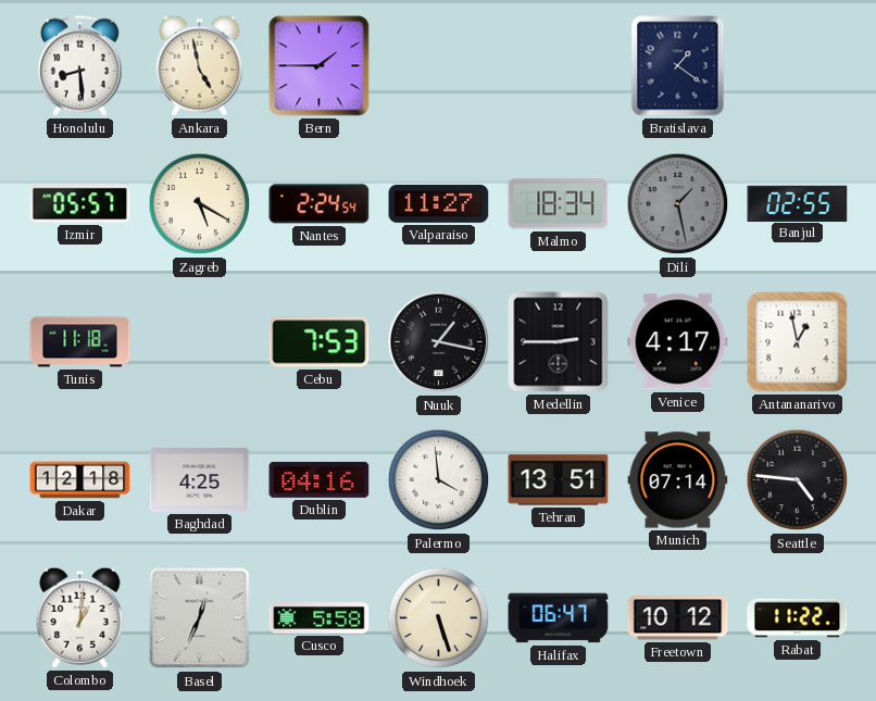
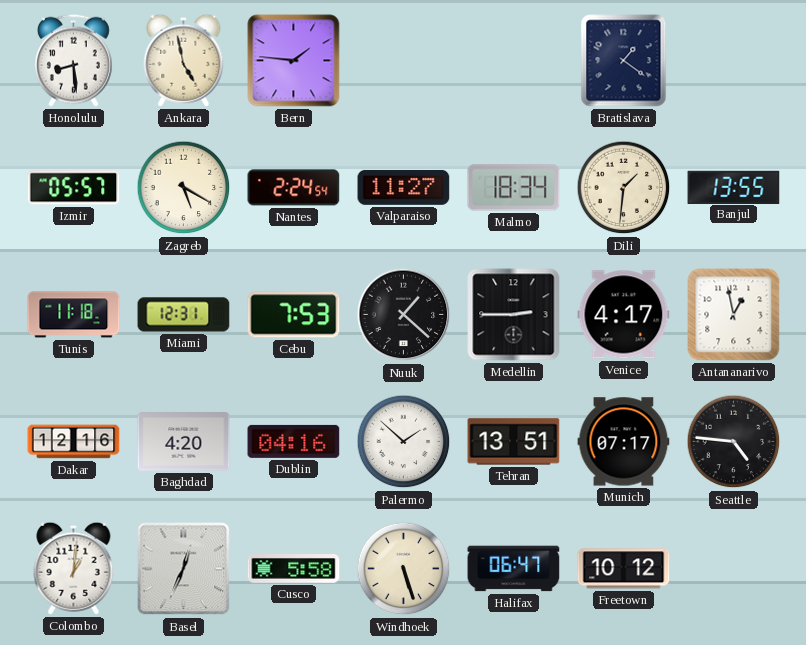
Bern: 1:45 -> 1:46
Dili: 1:28 -> 1:31
Dili dial: grey -> cream
Banjul: 02:55 -> 13:55
Miami: none -> 12:31
Nuuk: 1:17 -> 1:22
Dakar: 12:18 -> 12:16
Baghdad: 4:25 -> 4:20
Palermo: 3:59 -> 1:52
Munich: 07:14 -> 07:17
Rabat: 11:22 -> none
